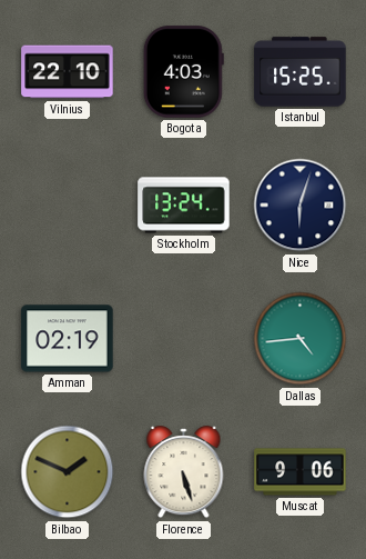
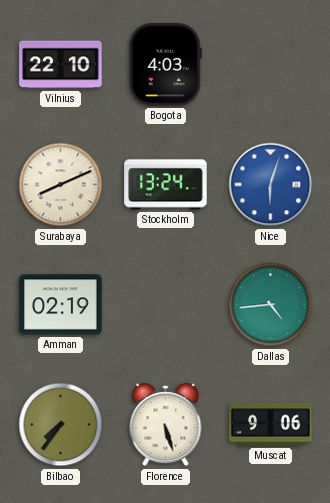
Istanbul: 15:25 -> none
Surabaya: none -> 8:11
Nice dial: navy -> blue
Bilbao: 1:49 -> 7:36
